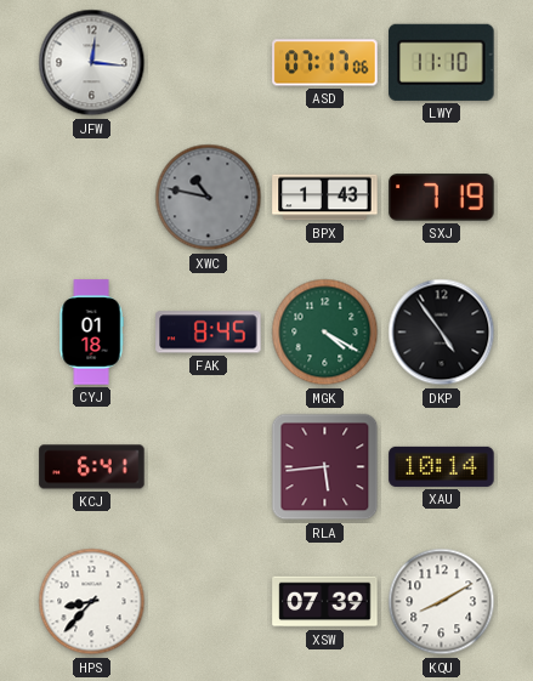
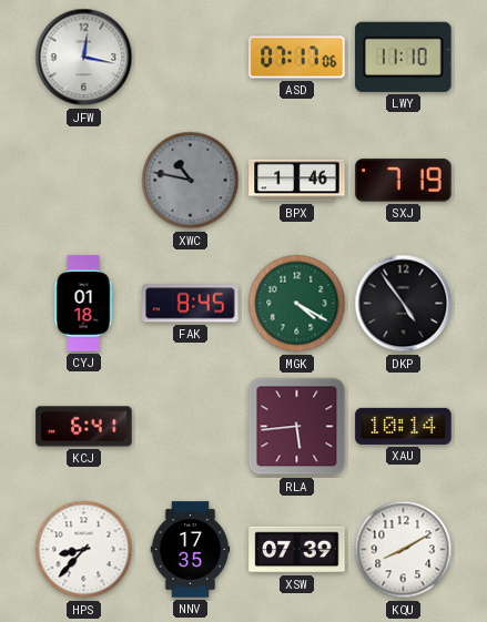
JFW: 12:16 -> 12:17
BPX: 1:43 -> 1:46
NNV: none -> 17:35
